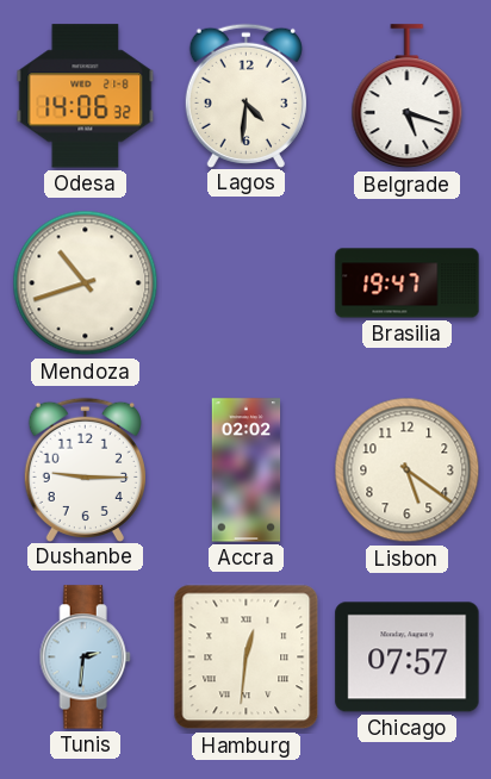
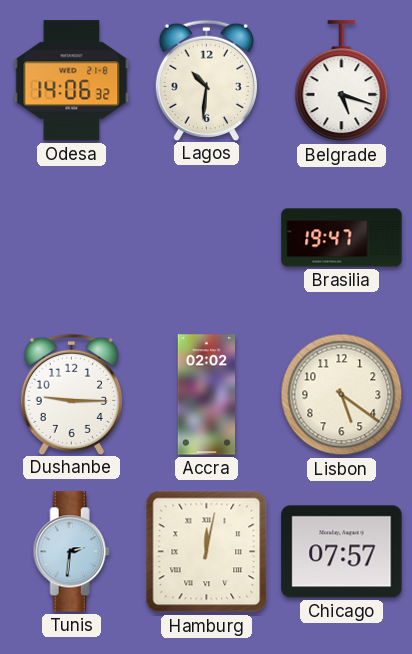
Lagos: 4:31 -> 10:31
Mendoza: 10:42 -> none
Hamburg: 12:31 -> 12:02
